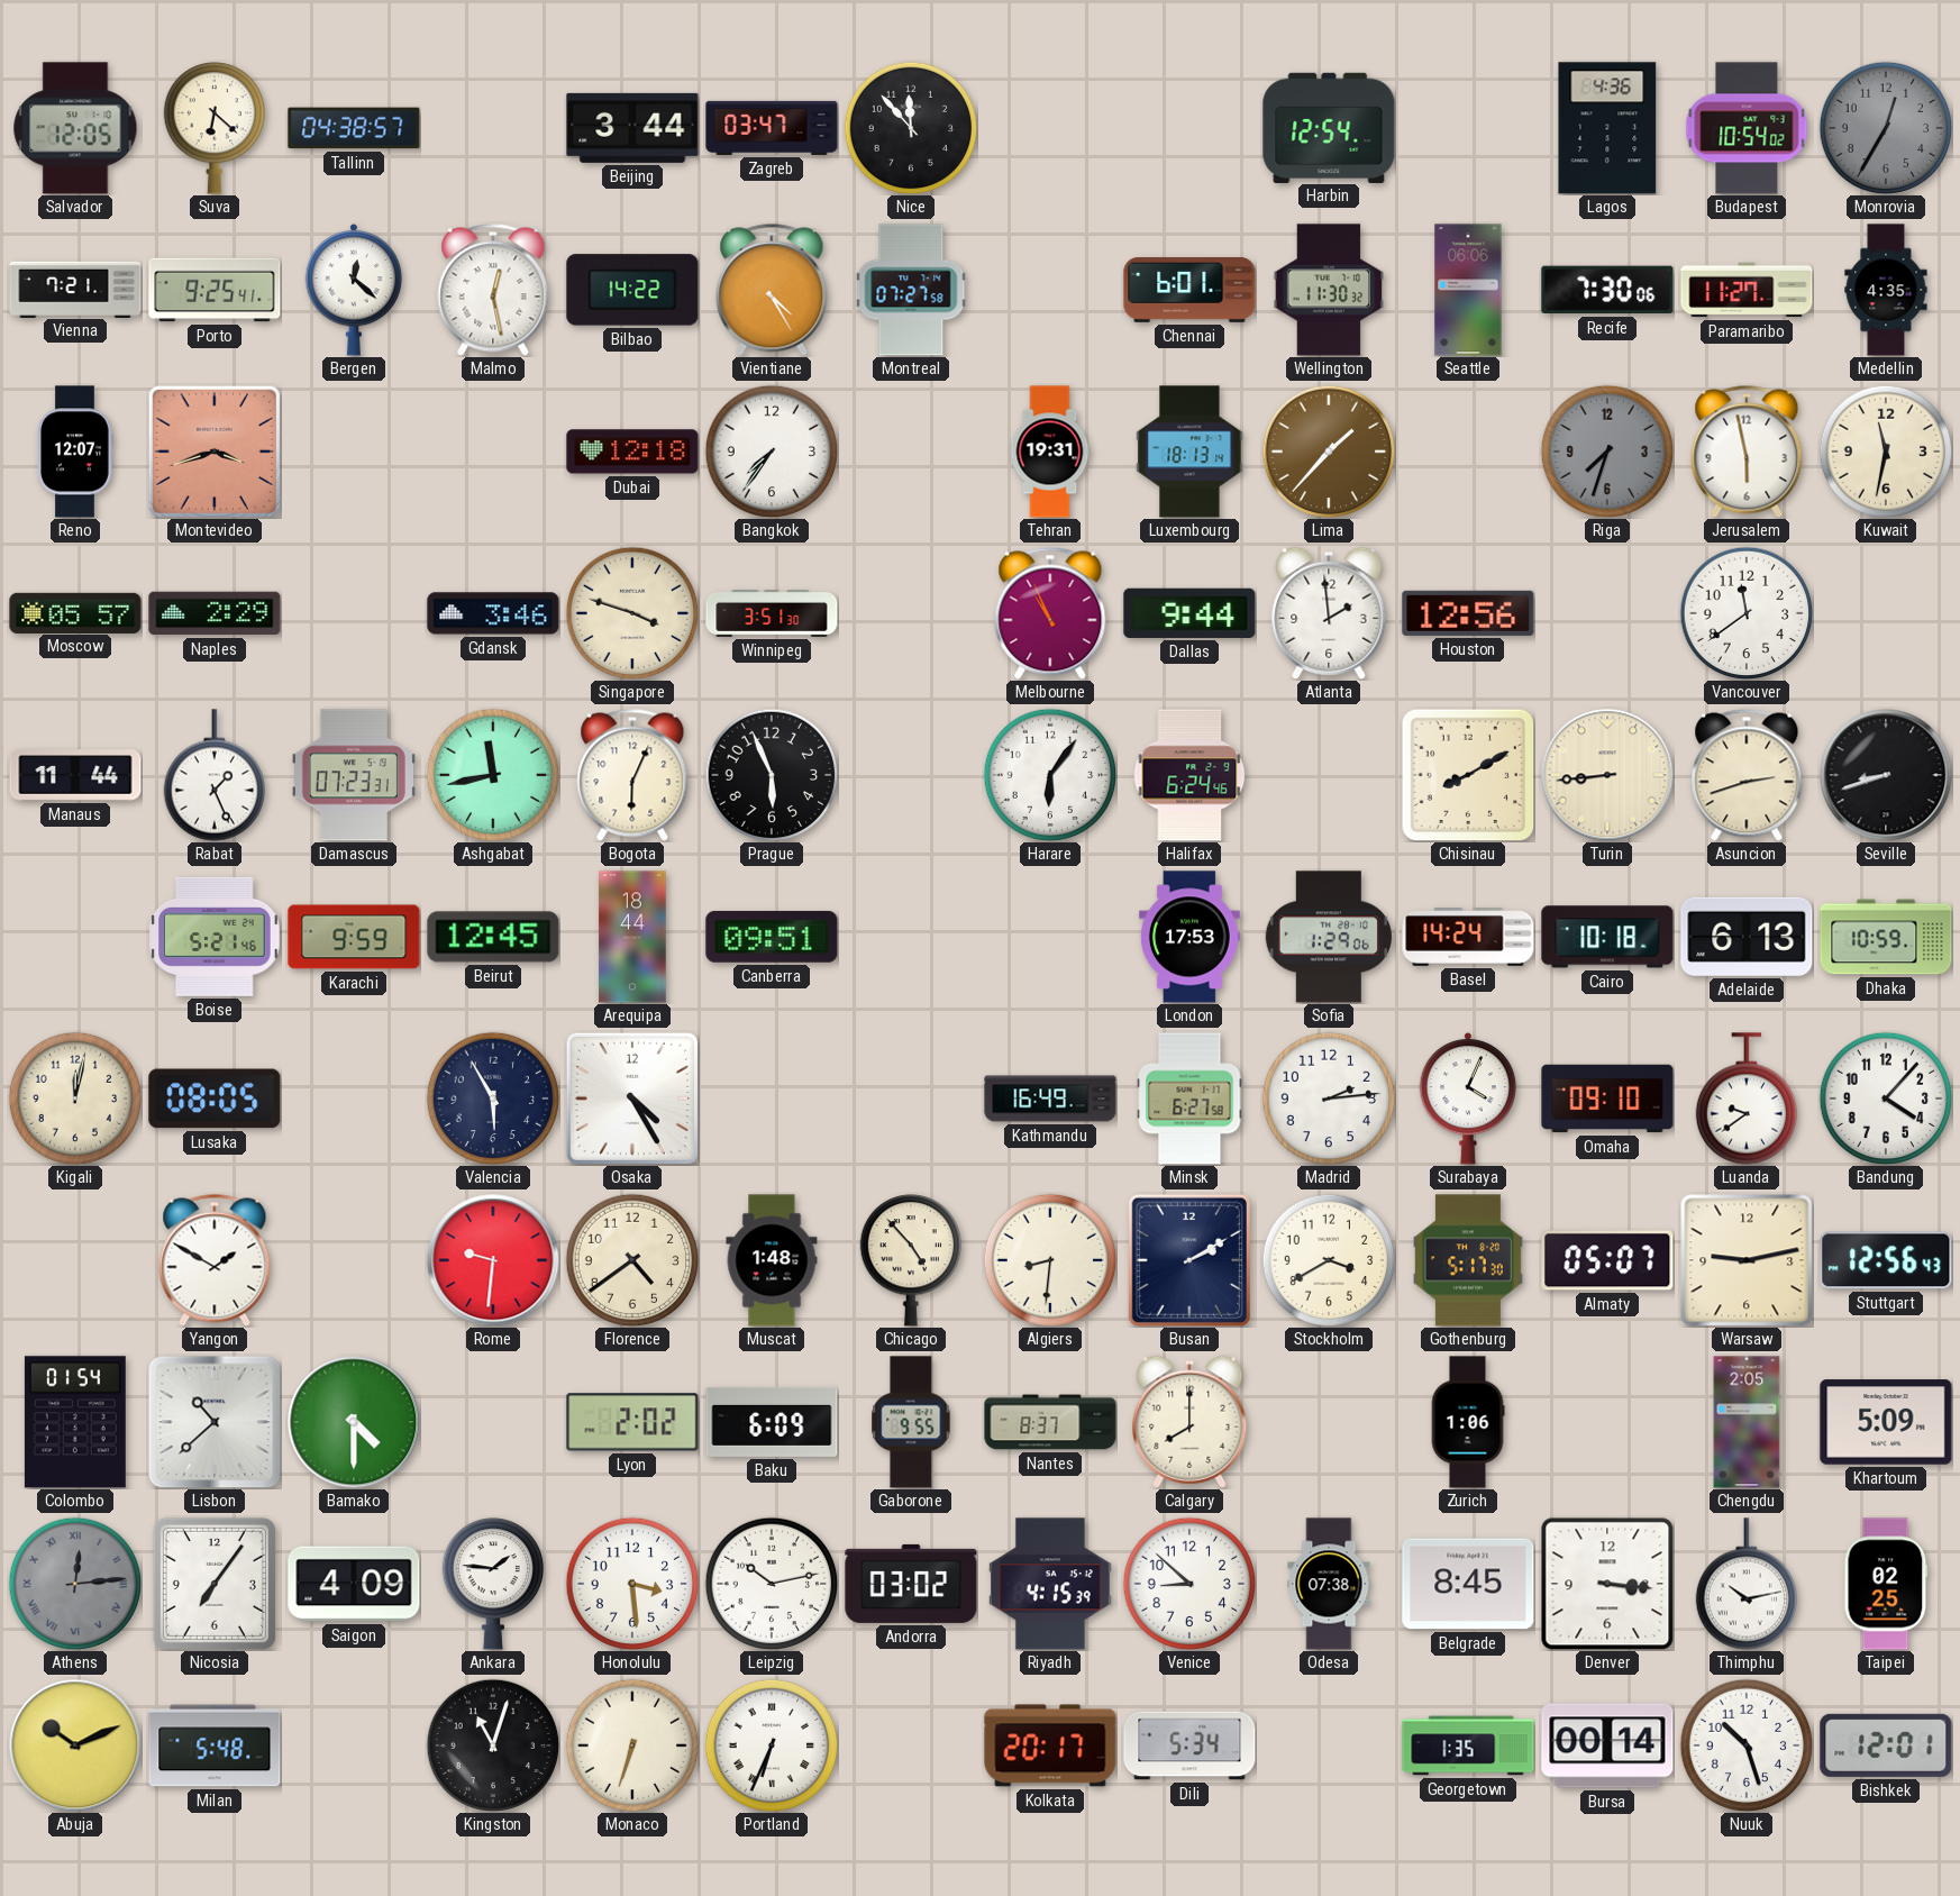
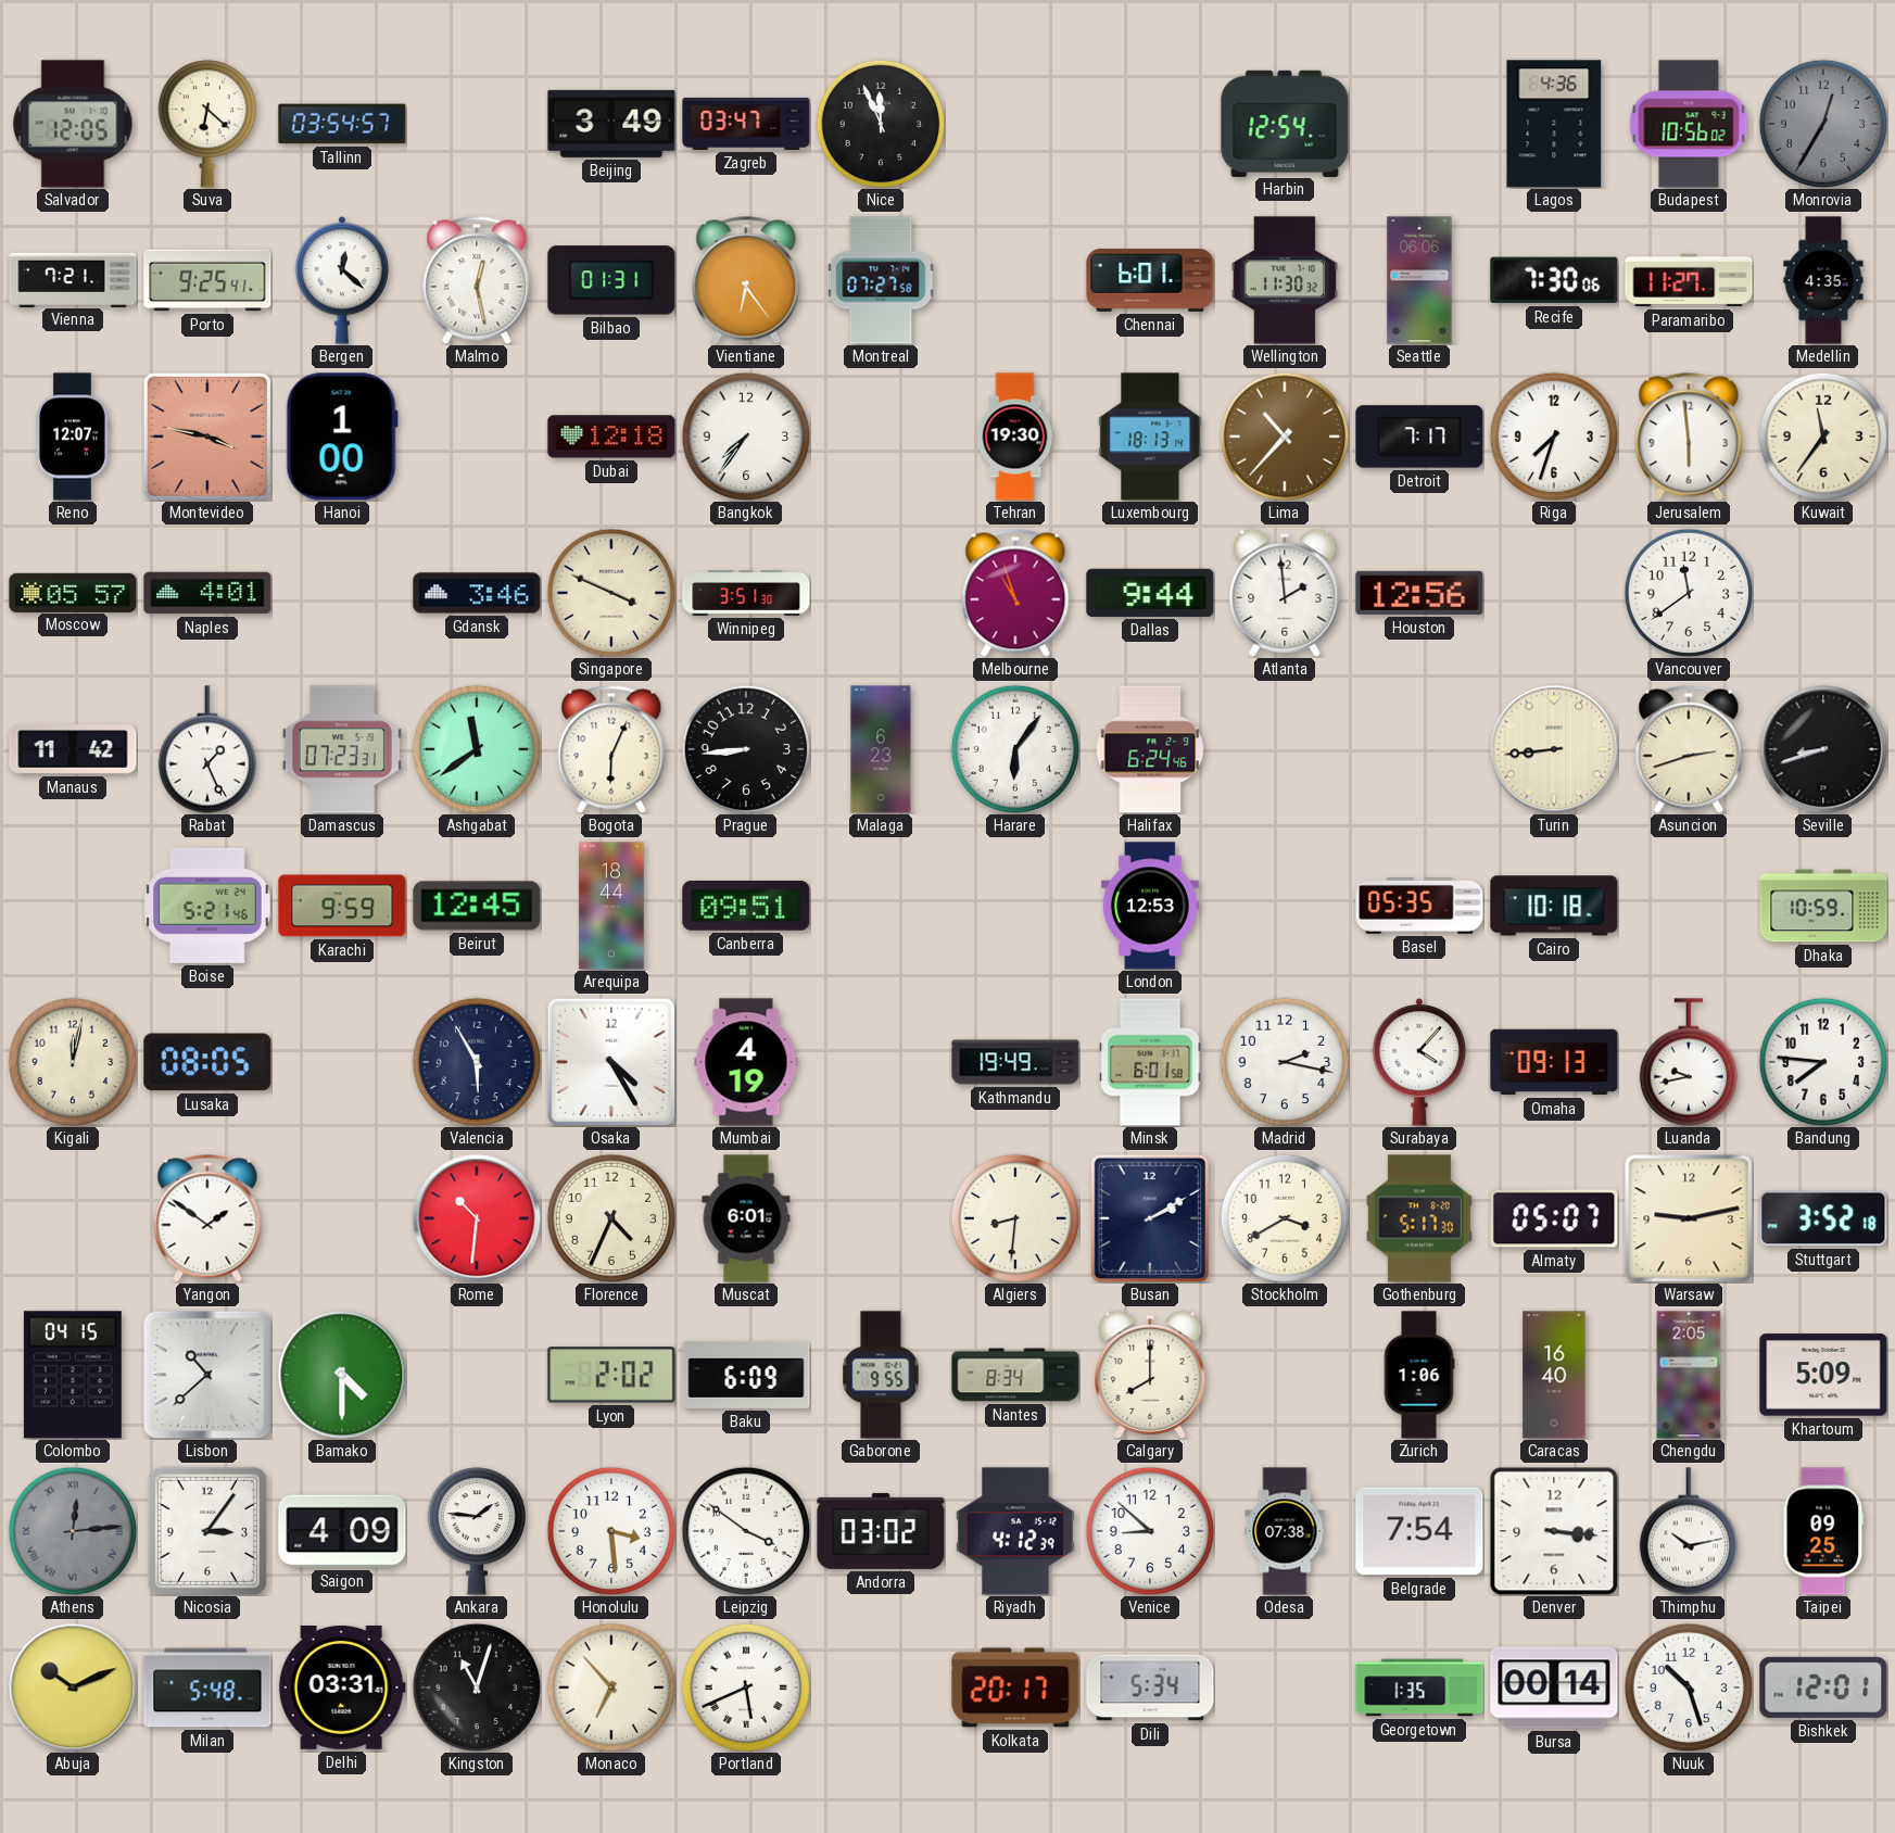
Tallinn: 04:38 -> 03:54
Beijing: 3:44 -> 3:49
Nice: 11:53 -> 11:56
Budapest: 10:54 -> 10:56
Bilbao: 14:22 -> 01:31
Vientiane: 4:25 -> 6:24
Montevideo: 3:42 -> 3:47
Hanoi: none -> 1:00
Tehran: 19:31 -> 19:30
Lima: 1:37 -> 10:37
Detroit: none -> 7:17
Riga dial: grey -> white
Jerusalem: 5:58 -> 5:59
Kuwait: 11:32 -> 11:36
Naples: 2:29 -> 4:01
Singapore: 3:48 -> 3:49
Melbourne: 10:56 -> 10:57
Manaus: 11:44 -> 11:42
Ashgabat: 11:43 -> 11:39
Prague: 5:56 -> 8:44
Malaga: none -> 6:23
Chisinau: 8:10 -> none
London: 17:53 -> 12:53
Sofia: 1:29 -> none
Basel: 14:24 -> 05:35
Adelaide: 6:13 -> none
Mumbai: none -> 4:19
Kathmandu: 16:49 -> 19:49
Minsk: 6:27 -> 6:01
Madrid: 2:14 -> 2:17
Surabaya: 4:04 -> 4:07
Omaha: 09:10 -> 09:13
Luanda: 9:39 -> 9:43
Bandung: 4:07 -> 7:46
Yangon: 1:50 -> 1:51
Rome: 9:31 -> 10:31
Florence: 4:39 -> 4:34
Muscat: 1:48 -> 6:01
Chicago: 4:53 -> none
Stuttgart: 12:56 -> 3:52
Colombo: 01:54 -> 04:15
Nantes: 8:37 -> 8:34
Caracas: none -> 16:40
Nicosia: 7:06 -> 3:06
Leipzig: 10:13 -> 3:51
Riyadh: 4:15 -> 4:12
Belgrade: 8:45 -> 7:54
Taipei: 02:25 -> 09:25
Delhi: none -> 03:31
Monaco: 6:33 -> 6:53
Portland: 6:34 -> 5:41
